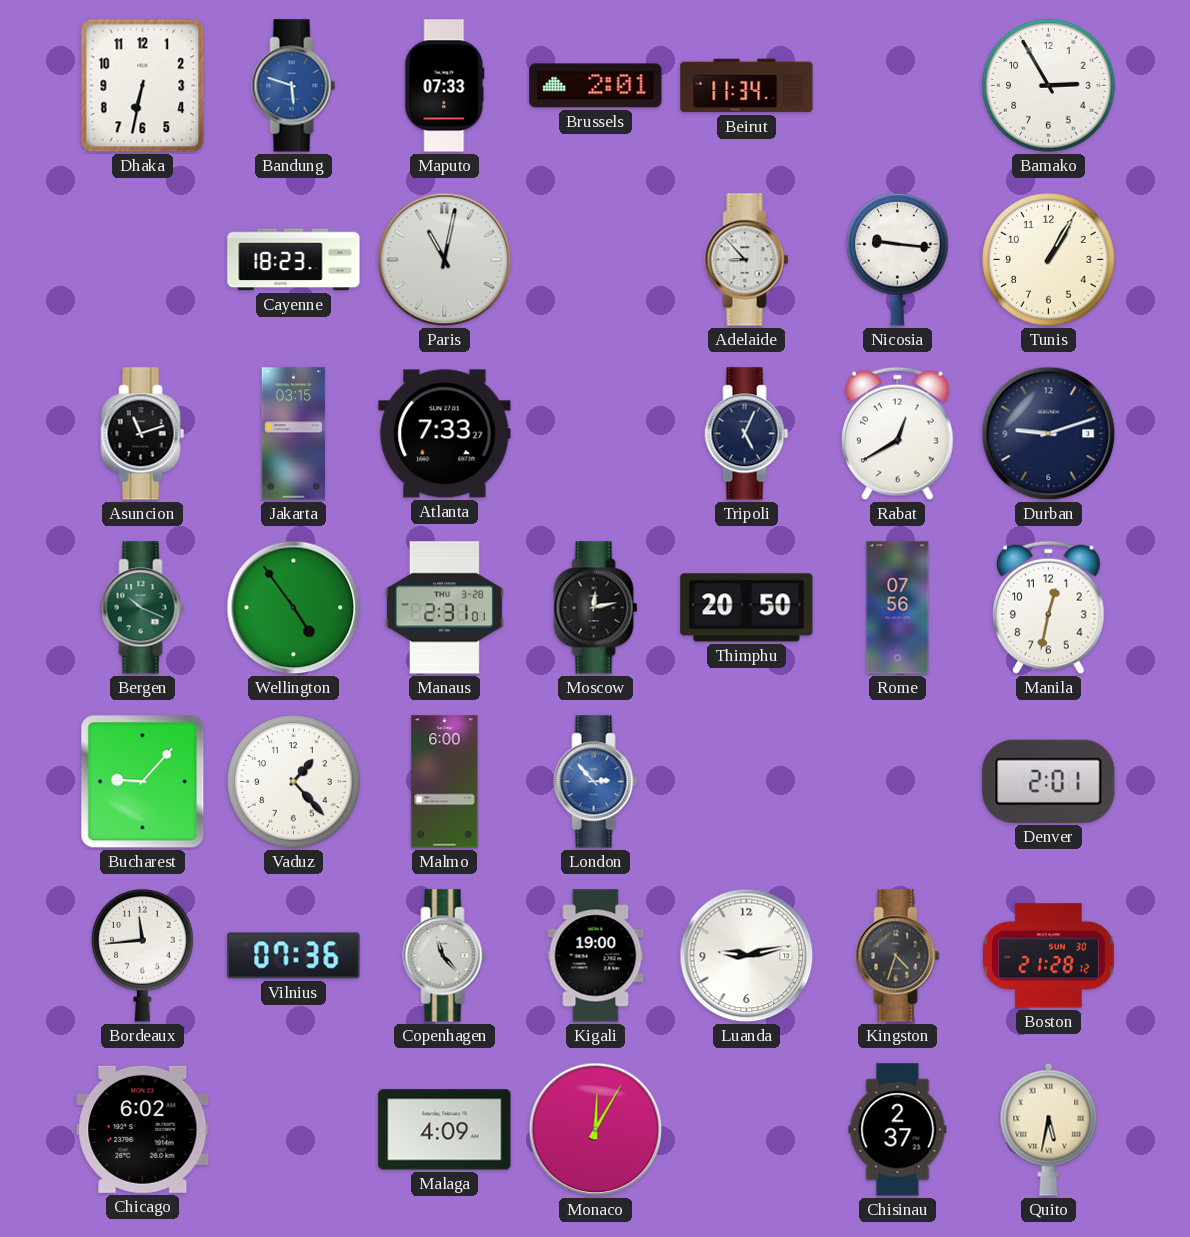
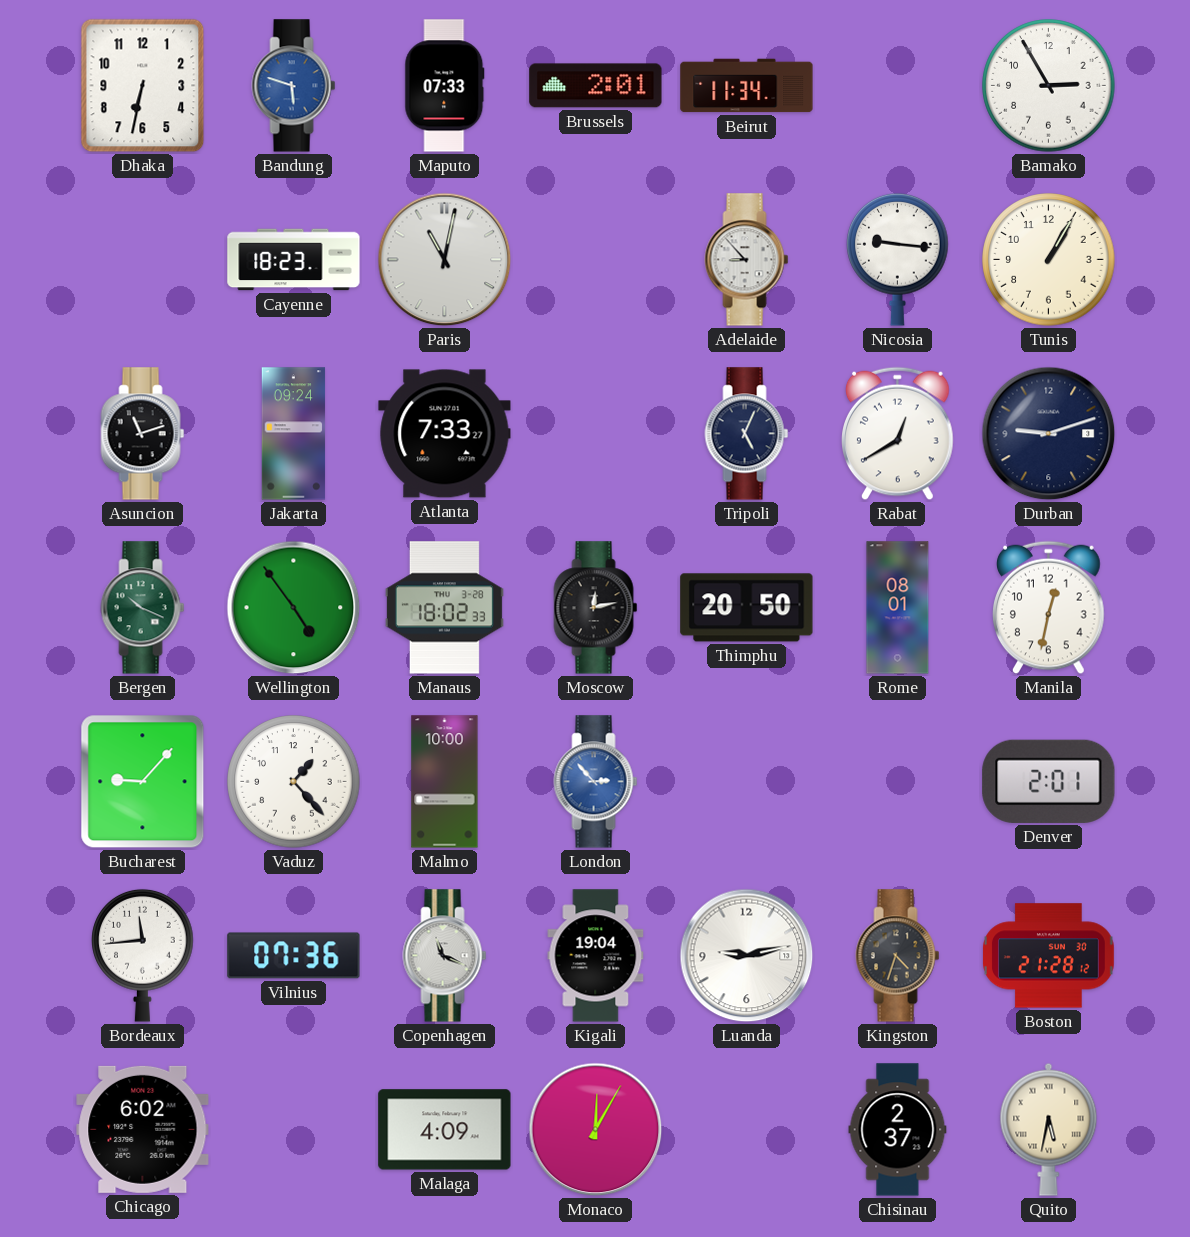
Jakarta: 03:15 -> 09:24
Manaus: 2:31 -> 18:02
Rome: 07:56 -> 08:01
Malmo: 6:00 -> 10:00
Copenhagen: 11:23 -> 11:19
Kigali: 19:00 -> 19:04
